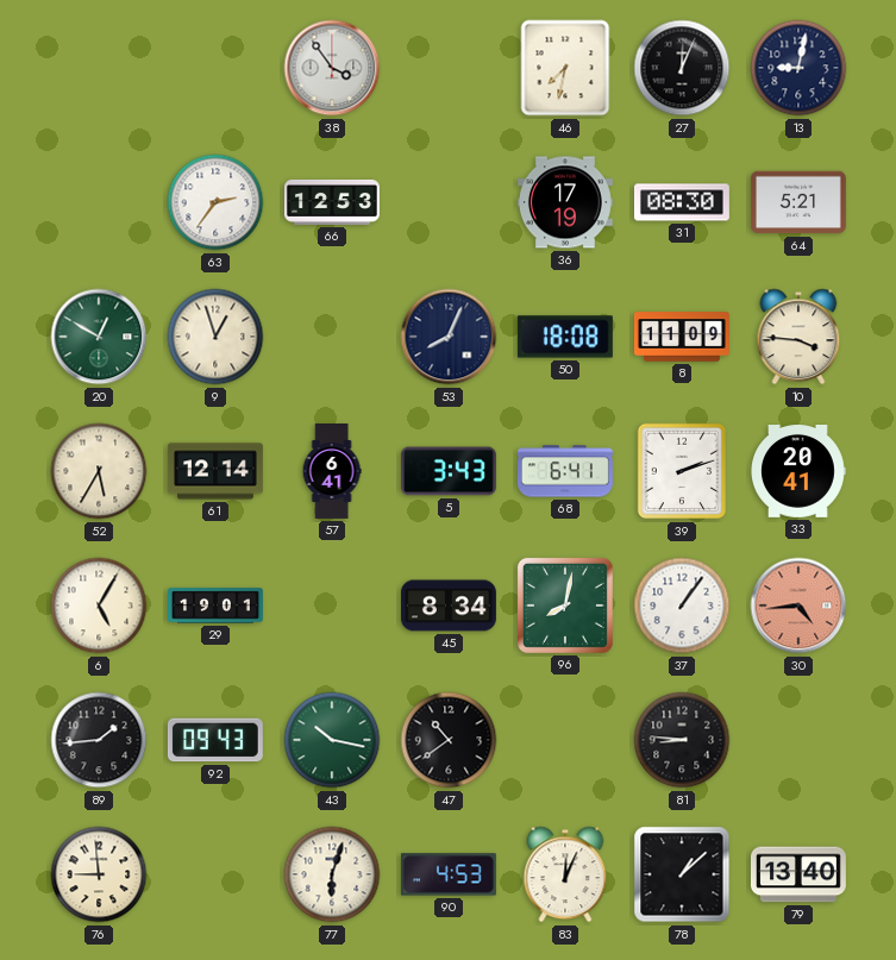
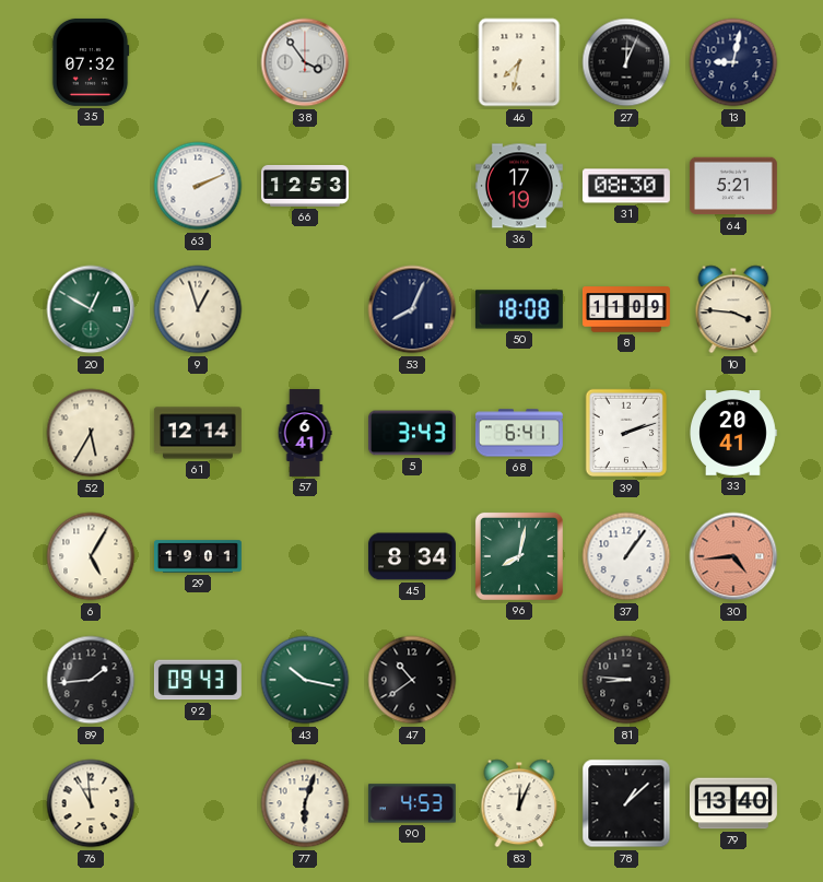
35: none -> 07:32
63: 2:36 -> 2:11
76: 8:59 -> 10:59
